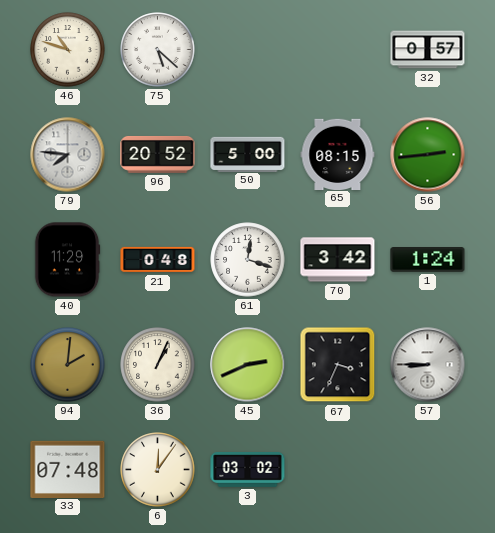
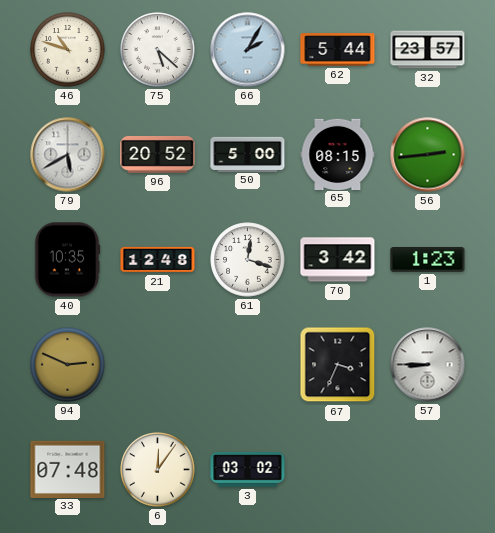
66: none -> 2:05
62: none -> 5:44
32: 0:57 -> 23:57
79: 7:46 -> 5:40
40: 11:29 -> 10:35
21: 0:48 -> 12:48
1: 1:24 -> 1:23
94: 2:01 -> 2:49
36: 1:04 -> none
45: 2:41 -> none
